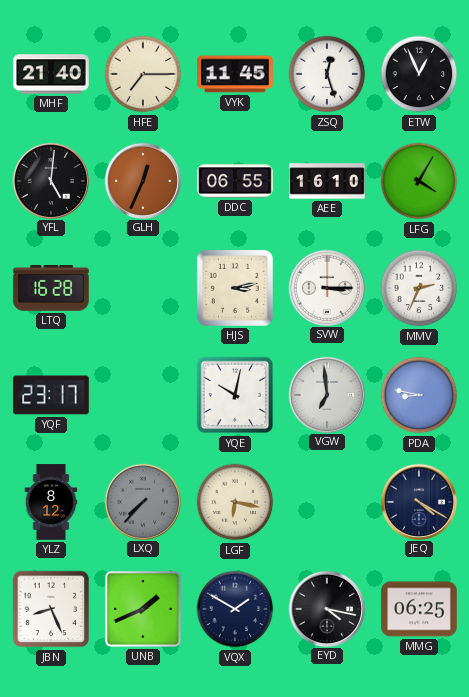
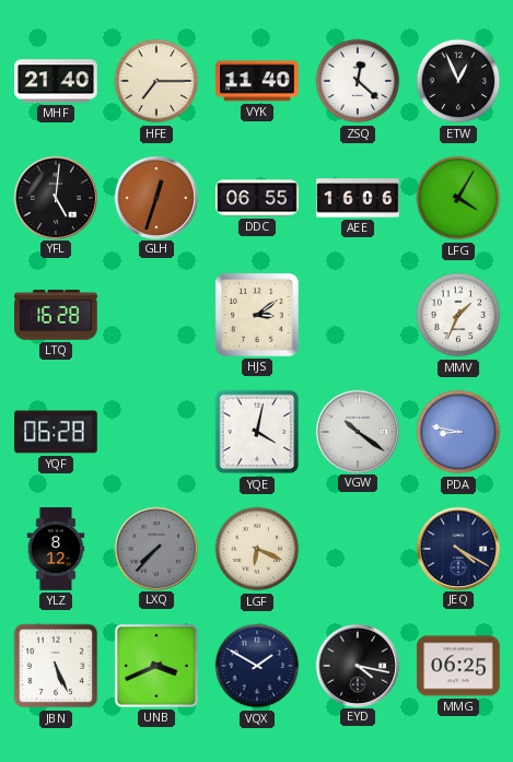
VYK: 11:45 -> 11:40
ZSQ: 12:27 -> 12:22
GLH: 12:34 -> 12:33
AEE: 16:10 -> 16:06
HJS: 3:13 -> 3:09
SVW: 3:15 -> none
MMV: 2:34 -> 1:34
YQF: 23:17 -> 06:28
YQE: 10:02 -> 4:02
VGW: 6:59 -> 10:21
LGF: 6:17 -> 6:19
JBN: 8:26 -> 5:26
UNB: 1:41 -> 3:41
